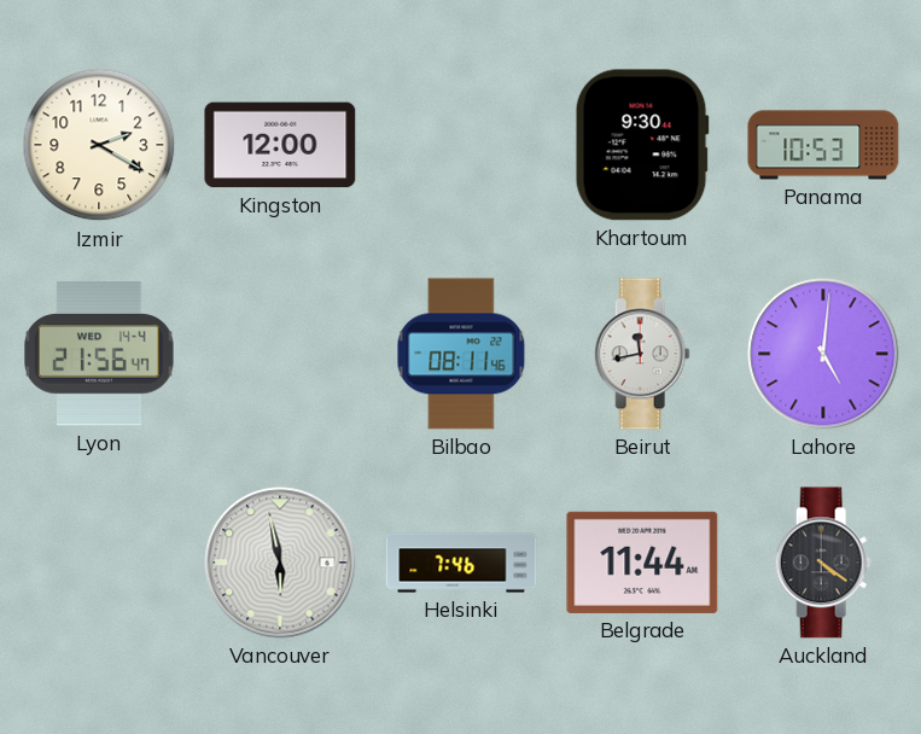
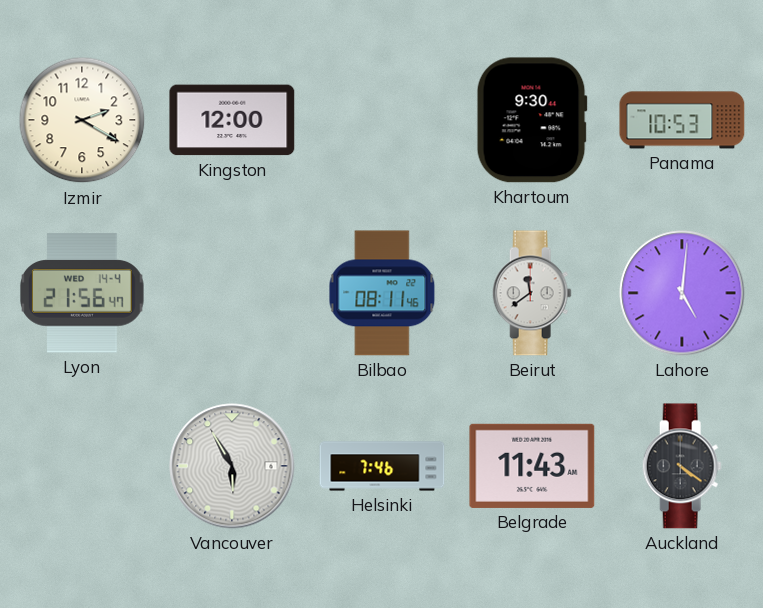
Beirut: 11:43 -> 11:39
Vancouver: 5:58 -> 5:55
Belgrade: 11:44 -> 11:43
